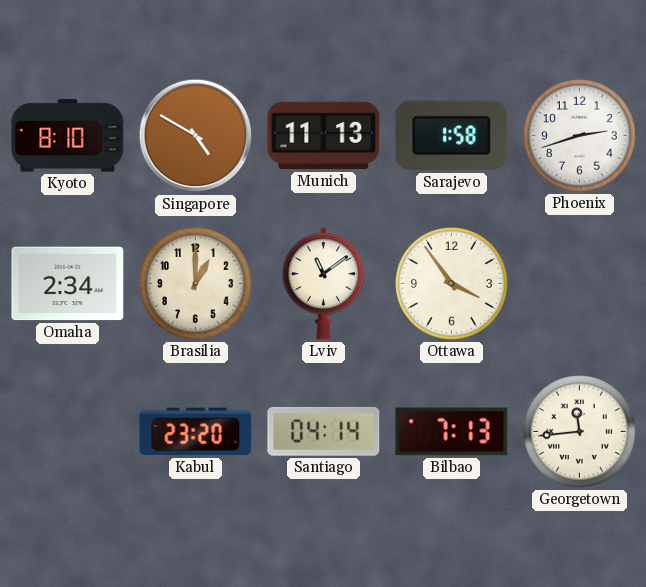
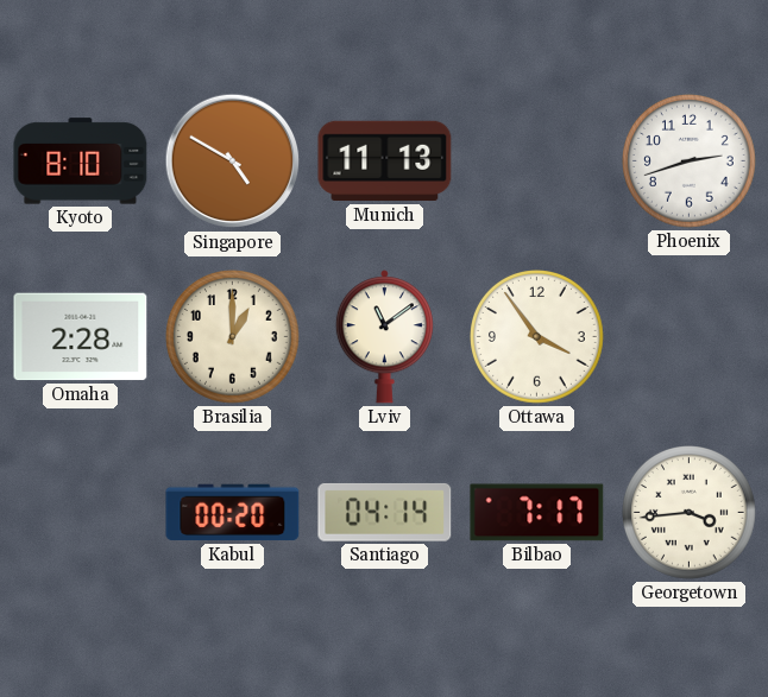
Sarajevo: 1:58 -> none
Omaha: 2:34 -> 2:28
Kabul: 23:20 -> 00:20
Bilbao: 7:13 -> 7:17
Georgetown: 11:44 -> 3:44
